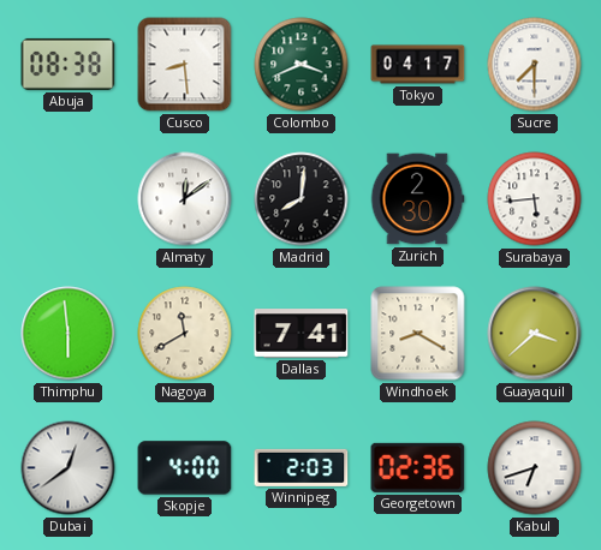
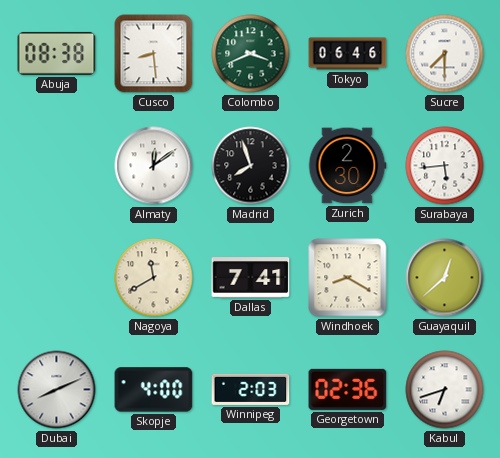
Tokyo: 04:17 -> 06:46
Madrid: 8:01 -> 7:57
Thimphu: 5:59 -> none
Guayaquil: 3:38 -> 12:38
Dubai: 12:39 -> 8:11
